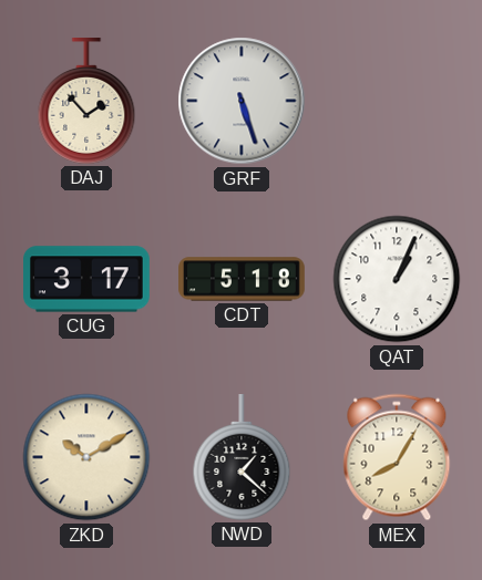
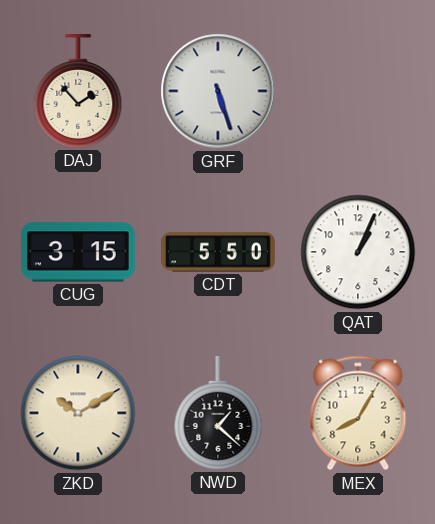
CUG: 3:17 -> 3:15
CDT: 5:18 -> 5:50
